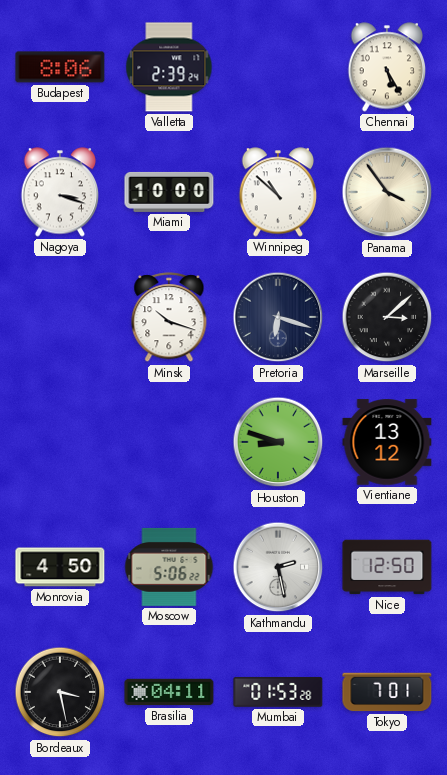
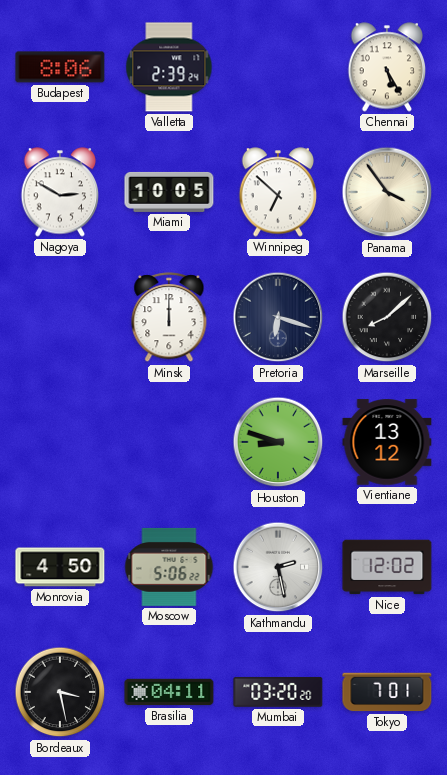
Nagoya: 3:18 -> 2:50
Miami: 10:00 -> 10:05
Winnipeg: 10:52 -> 6:52
Minsk: 10:18 -> 12:00
Marseille: 3:08 -> 8:08
Nice: 12:50 -> 12:02
Mumbai: 01:53 -> 03:20
